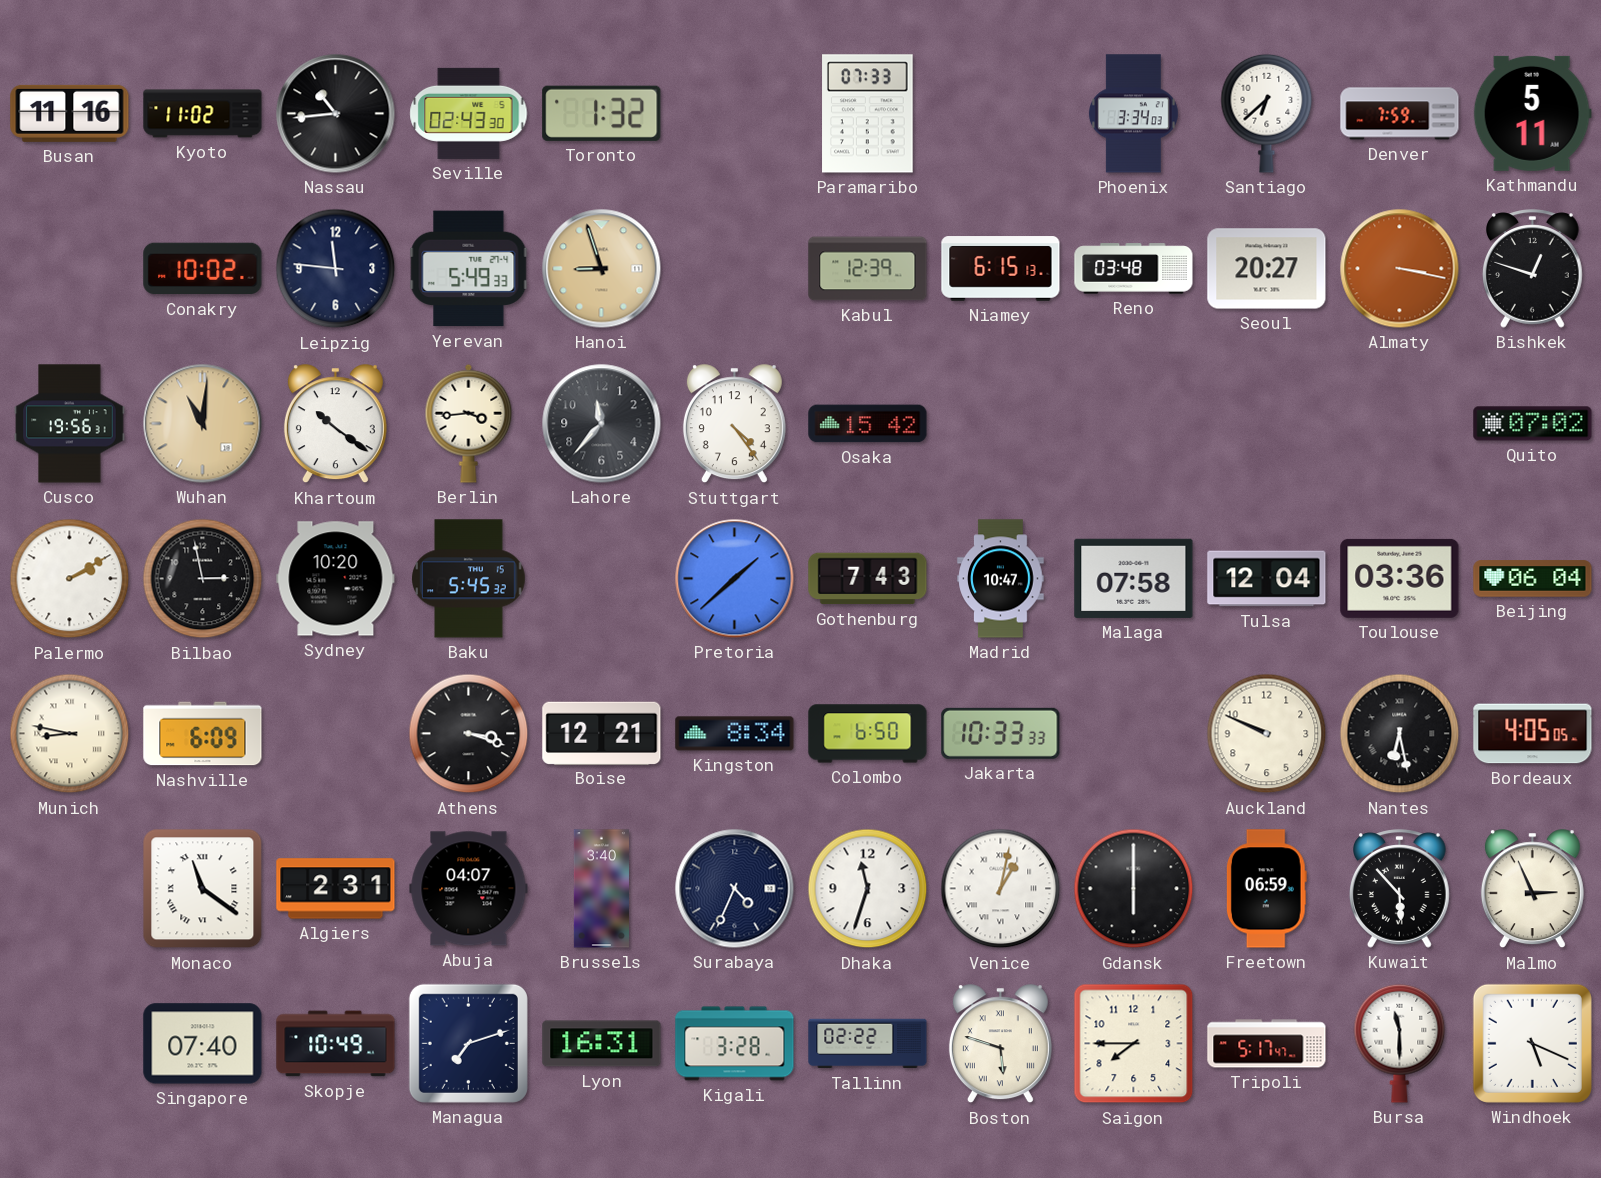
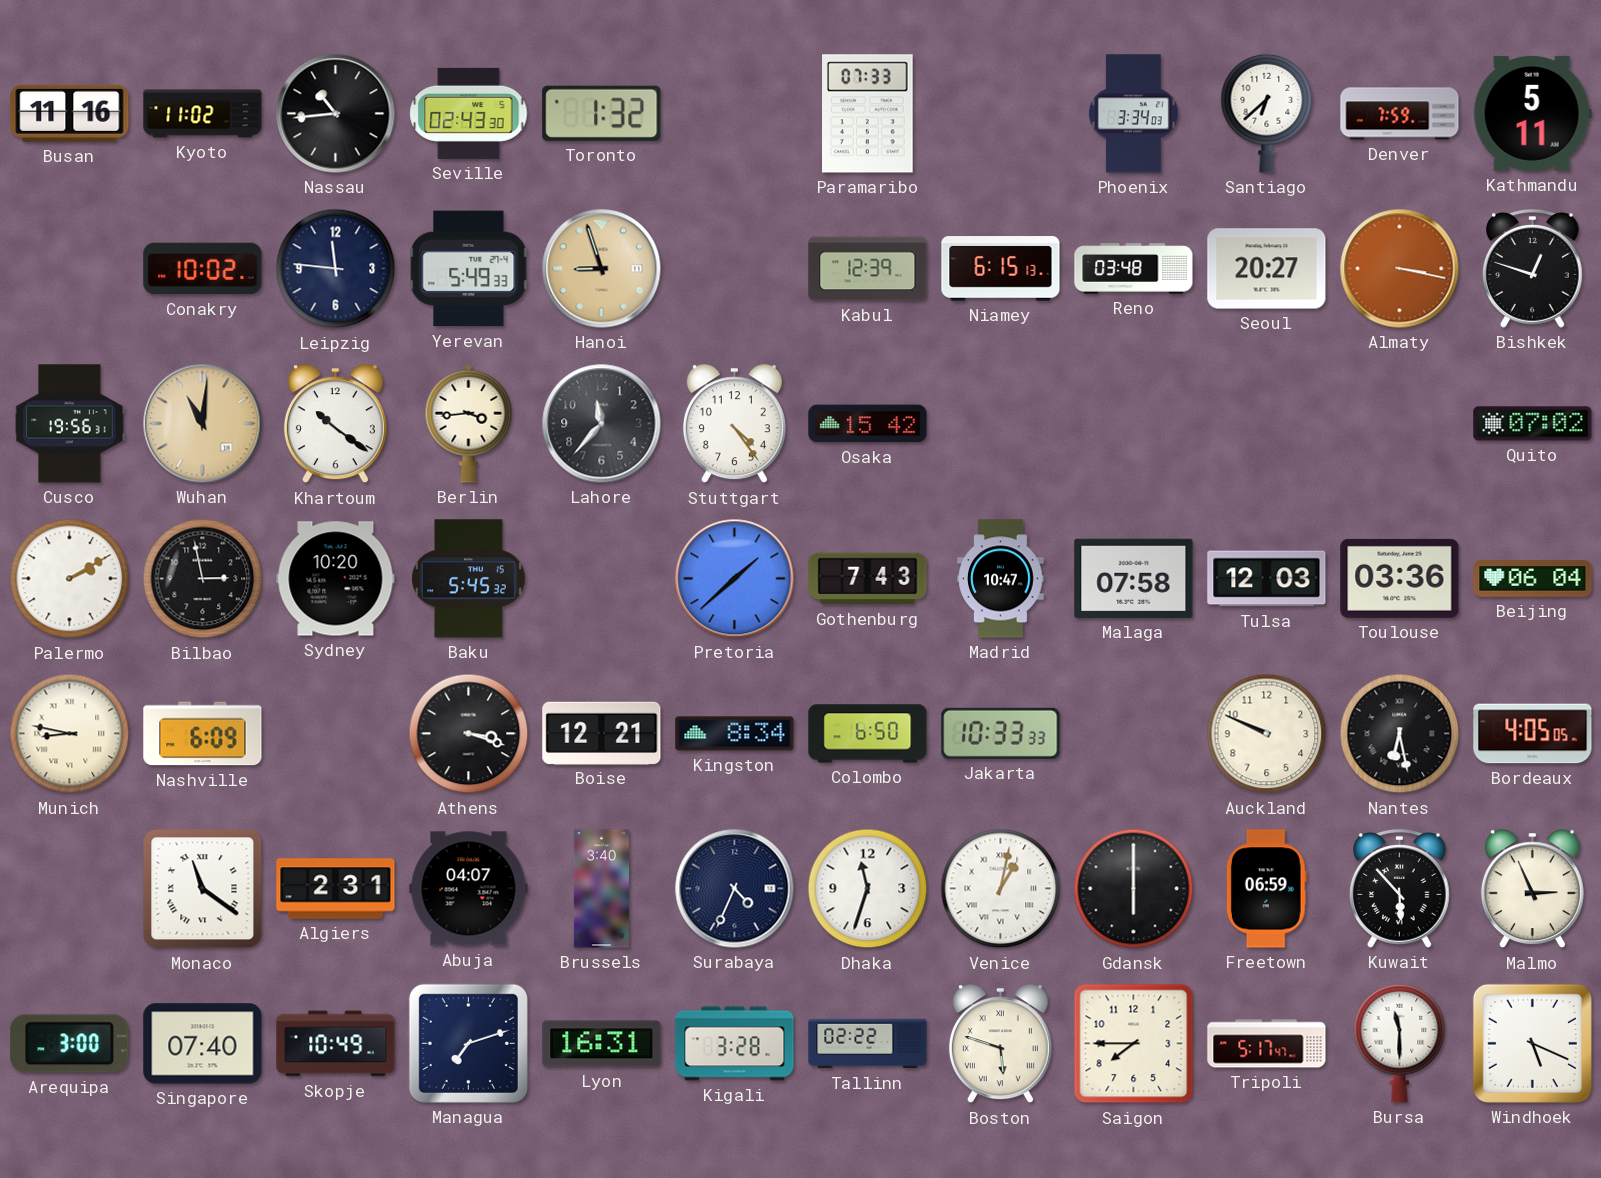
Tulsa: 12:04 -> 12:03
Arequipa: none -> 3:00
